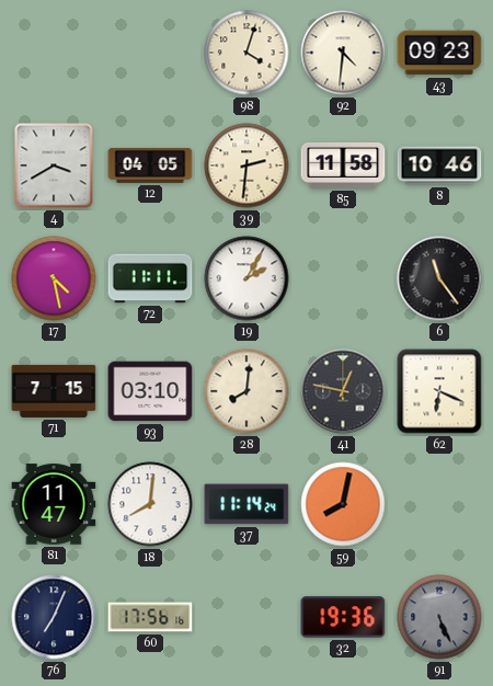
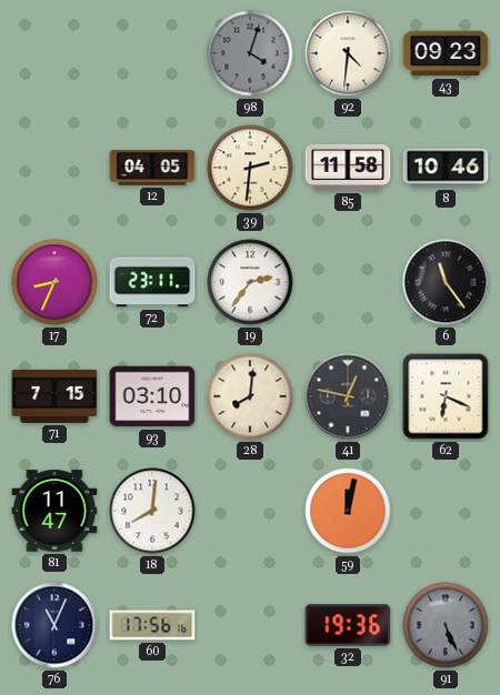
98 dial: cream -> grey
4: 3:40 -> none
17: 4:28 -> 8:34
72: 11:11 -> 23:11
19: 2:05 -> 2:36
37: 11:14 -> none
59: 8:02 -> 12:02
76: 7:04 -> 11:04
